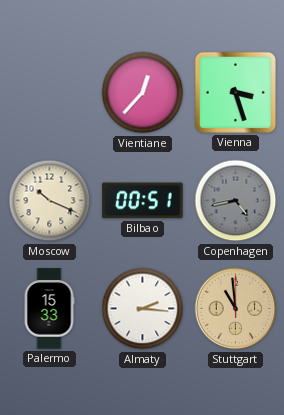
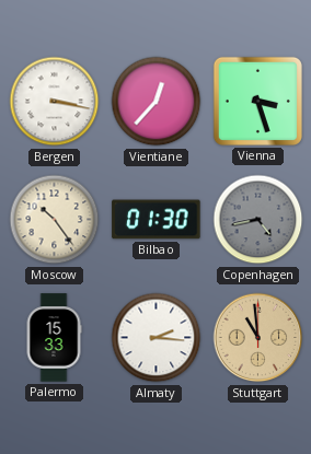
Bergen: none -> 3:17
Moscow: 10:19 -> 10:24
Bilbao: 00:51 -> 01:30
